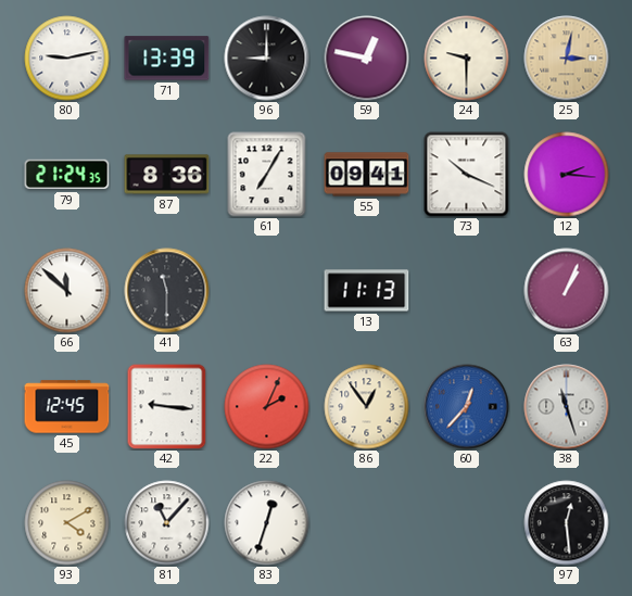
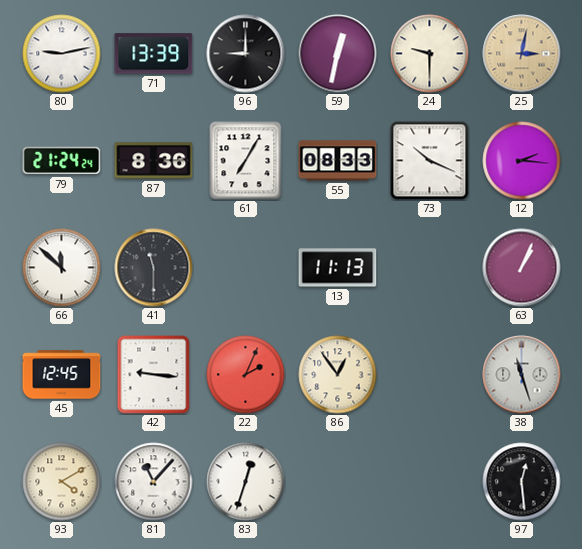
59: 12:47 -> 12:32
79: 21:24:35 -> 21:24:24
55: 09:41 -> 08:33
60: 12:37 -> none
